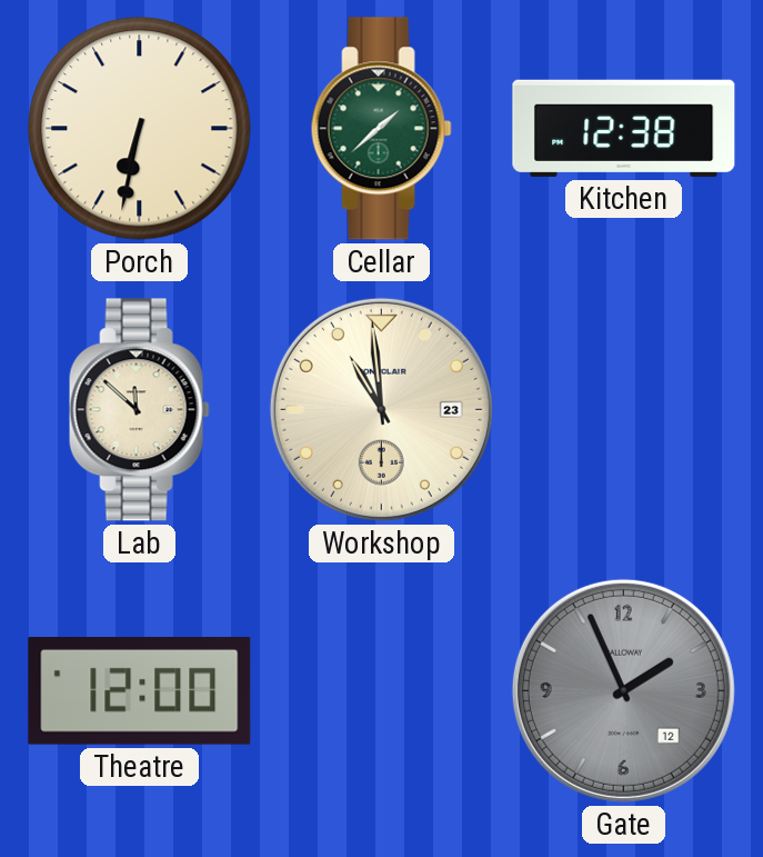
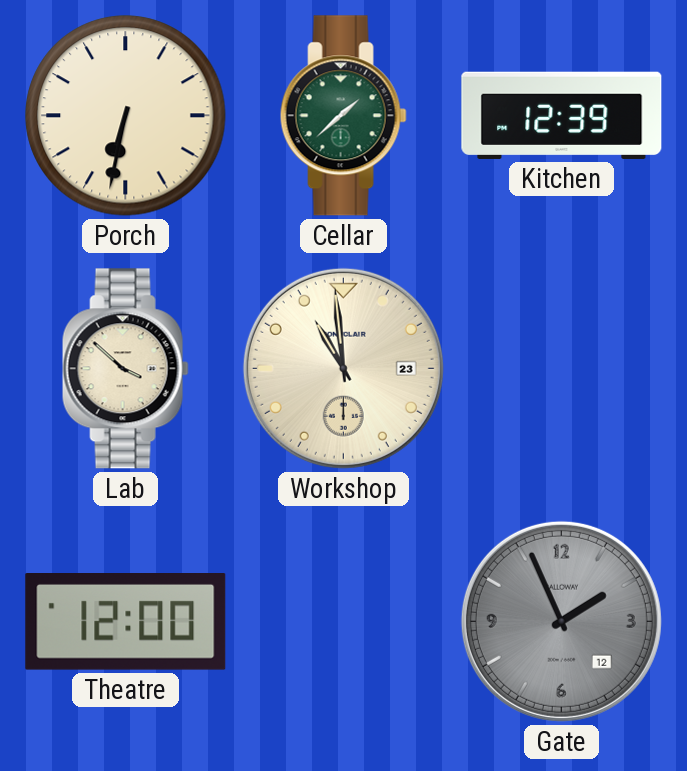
Kitchen: 12:38 -> 12:39
Lab: 11:52 -> 3:52
